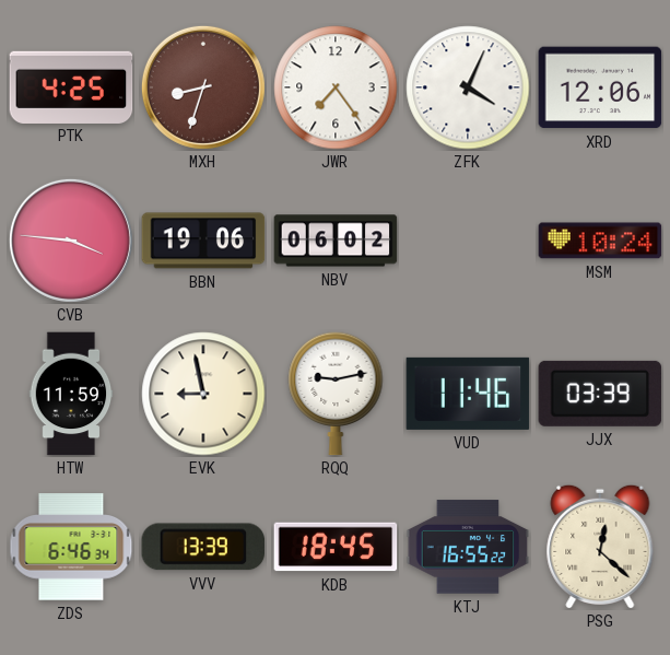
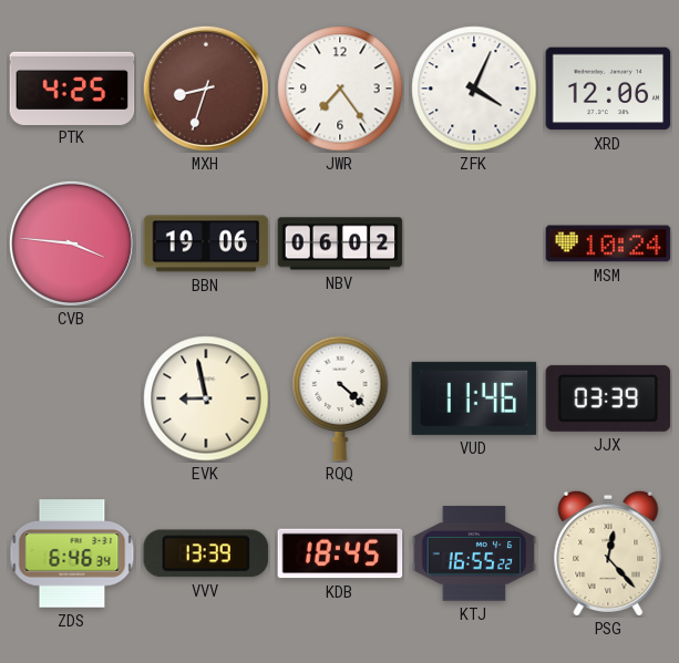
HTW: 11:59 -> none
RQQ: 9:13 -> 4:22
PSG: 12:22 -> 12:23
